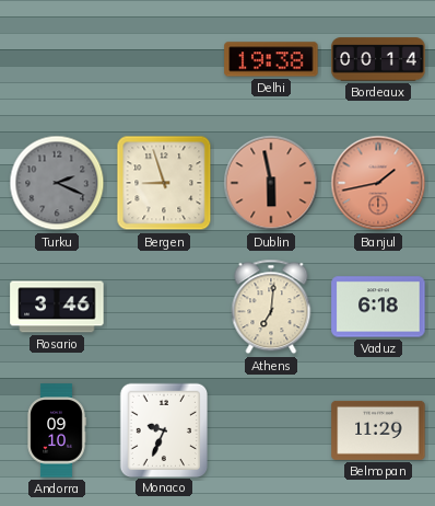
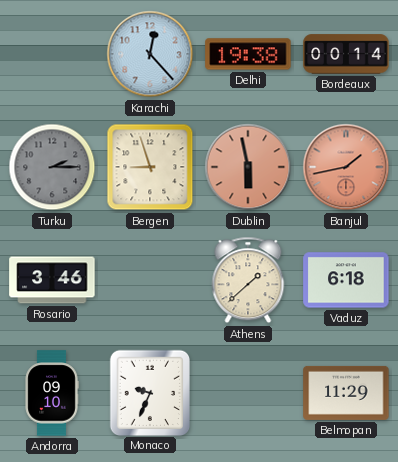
Karachi: none -> 12:23
Turku: 2:19 -> 2:15
Athens: 7:01 -> 1:38
